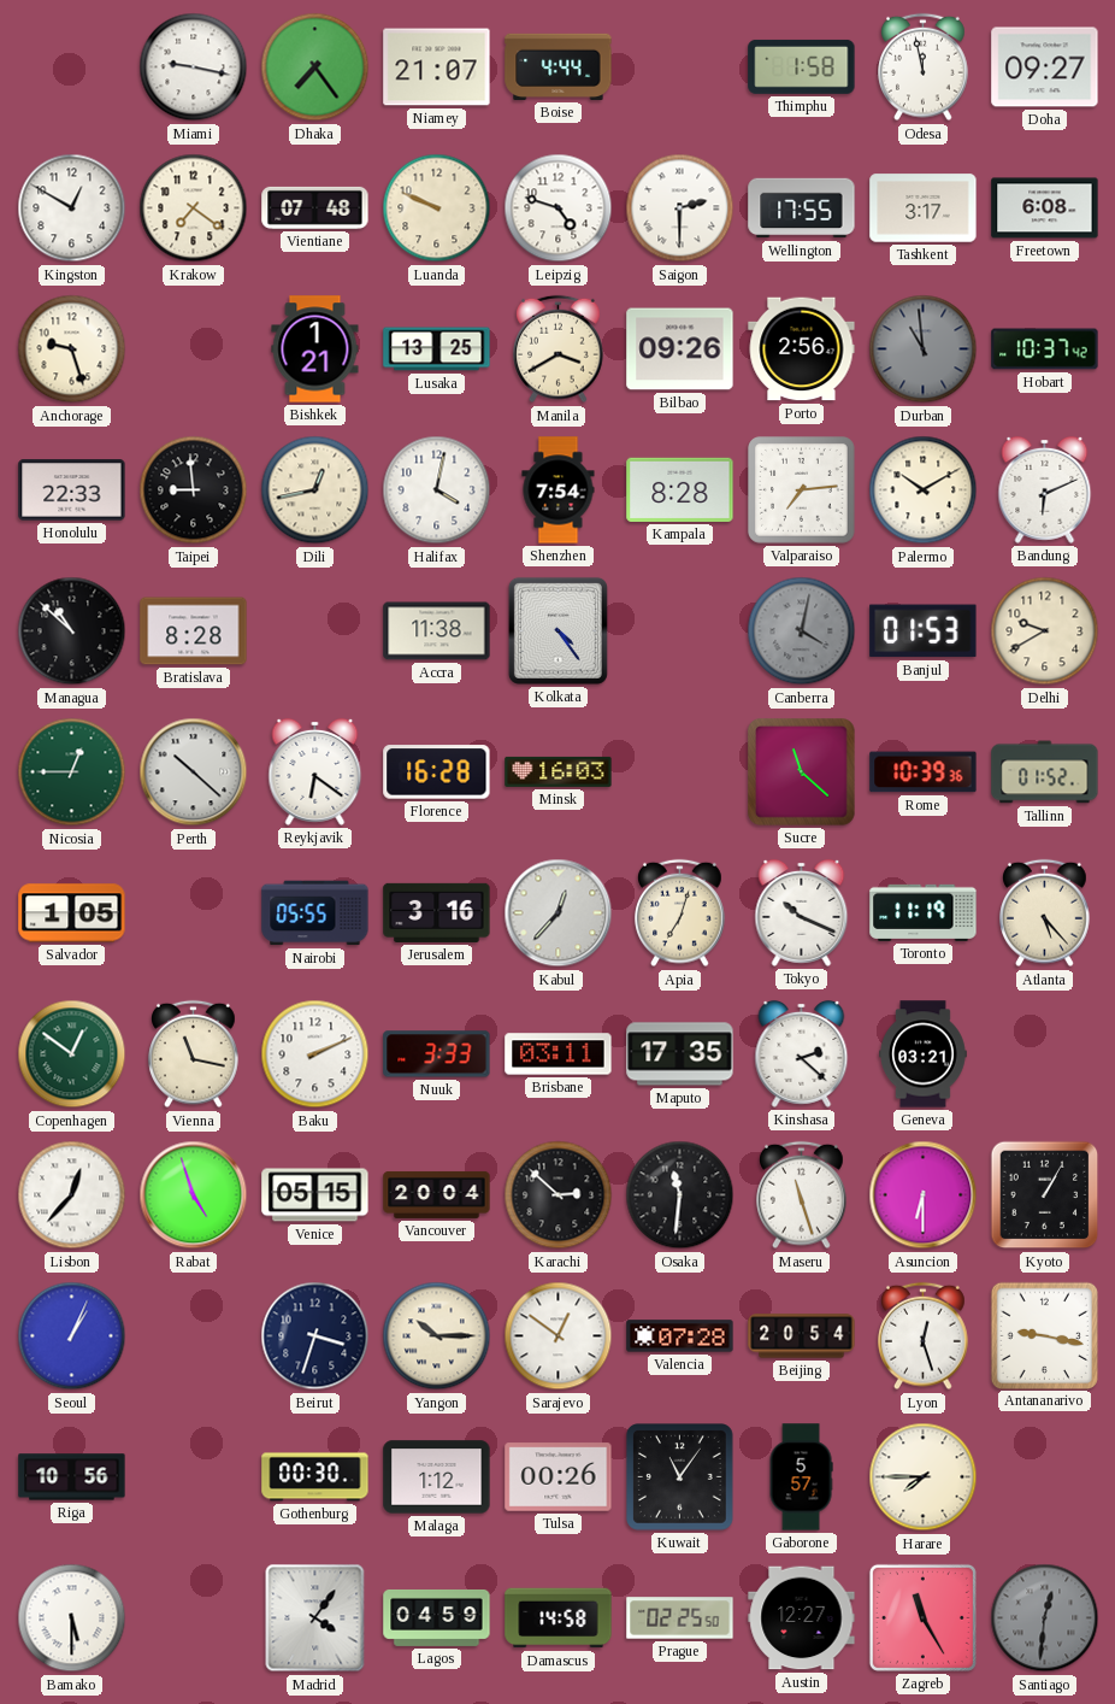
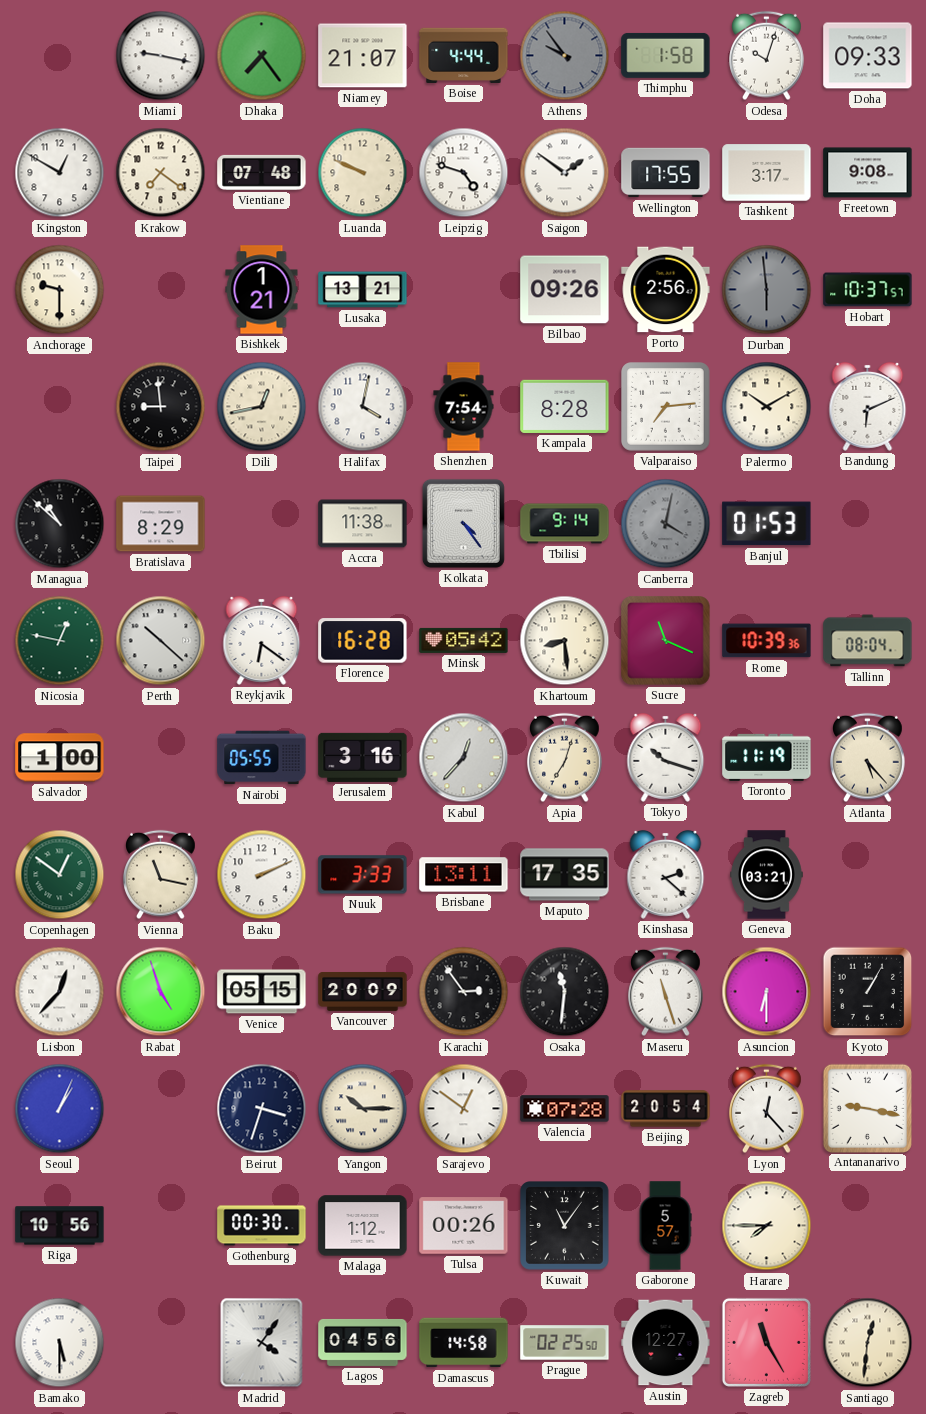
Athens: none -> 9:54
Odesa: 11:58 -> 10:03
Doha: 09:27 -> 09:33
Saigon: 2:30 -> 1:51
Freetown: 6:08 -> 9:08
Anchorage: 9:27 -> 9:30
Lusaka: 13:25 -> 13:21
Manila: 3:40 -> none
Durban: 10:59 -> 5:59
Hobart: 10:37:42 -> 10:37:57
Honolulu: 22:33 -> none
Bratislava: 8:28 -> 8:29
Tbilisi: none -> 9:14
Delhi: 9:40 -> none
Nicosia: 12:45 -> 12:47
Minsk: 16:03 -> 05:42
Khartoum: none -> 8:29
Sucre: 11:22 -> 11:19
Tallinn: 01:52 -> 08:04
Salvador: 1:05 -> 1:00
Tokyo: 10:19 -> 10:18
Brisbane: 03:11 -> 13:11
Vancouver: 20:04 -> 20:09
Karachi: 2:52 -> 2:54
Lyon: 12:27 -> 12:23
Lagos: 04:59 -> 04:56
Santiago dial: grey -> cream
